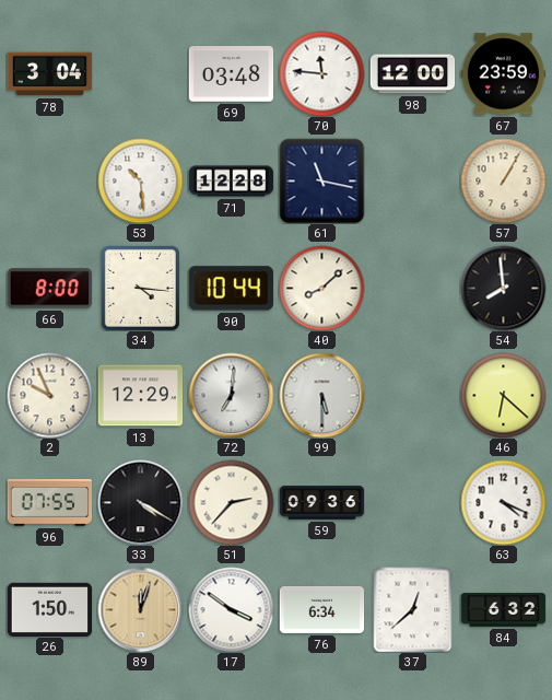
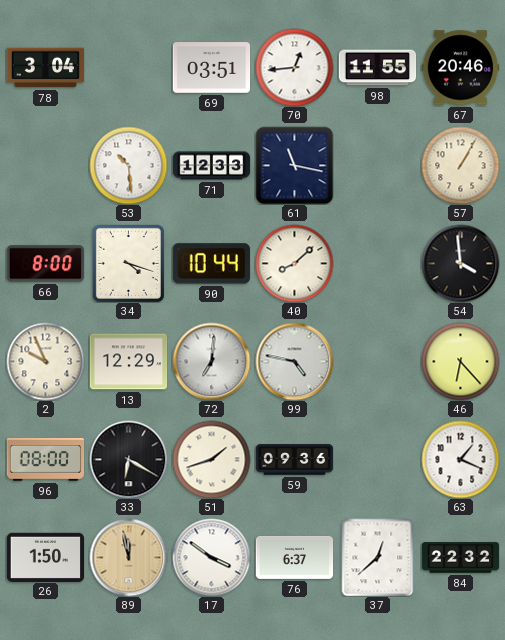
69: 03:48 -> 03:51
70: 11:46 -> 12:44
98: 12:00 -> 11:55
67: 23:59 -> 20:46
71: 12:28 -> 12:33
34: 4:16 -> 4:18
54: 7:59 -> 3:59
99: 5:30 -> 4:47
46: 6:22 -> 6:23
96: 07:55 -> 08:00
33: 4:20 -> 6:20
51: 2:37 -> 1:42
63: 4:19 -> 1:19
89: 12:03 -> 11:58
76: 6:34 -> 6:37
84: 6:32 -> 22:32
